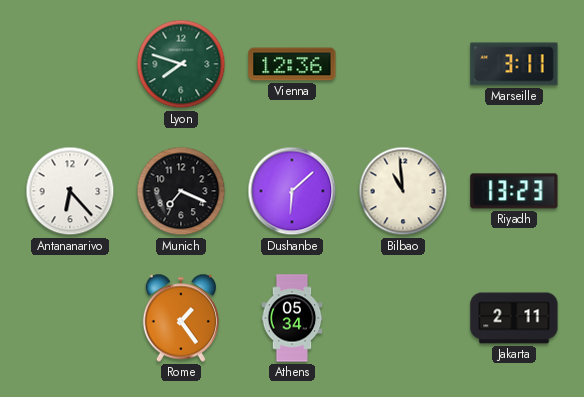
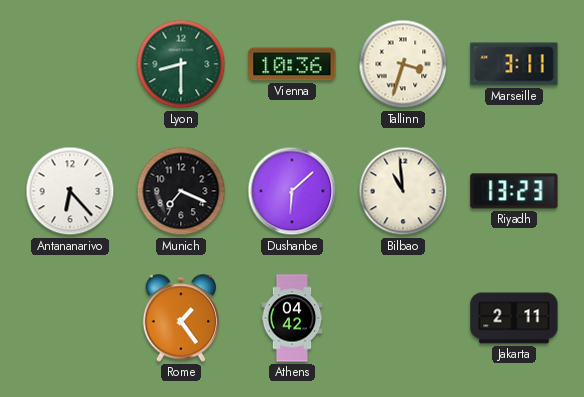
Lyon: 7:48 -> 8:30
Vienna: 12:36 -> 10:36
Tallinn: none -> 3:33
Athens: 05:34 -> 04:42
